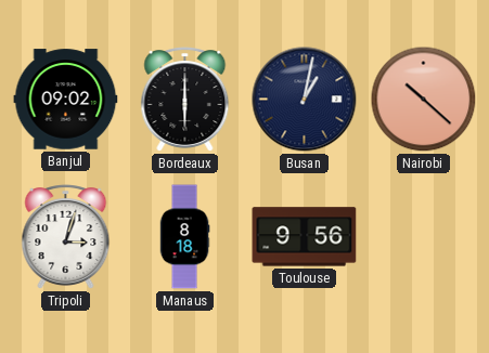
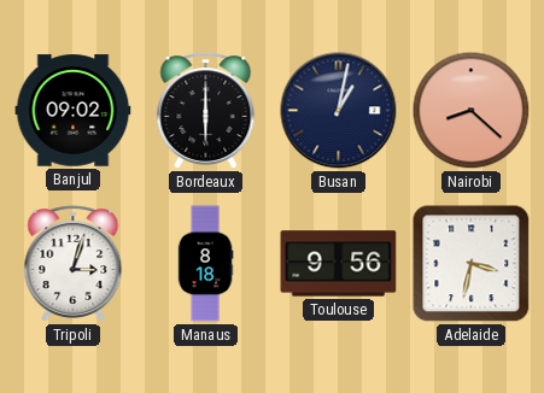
Nairobi: 10:22 -> 8:22
Adelaide: none -> 3:32
